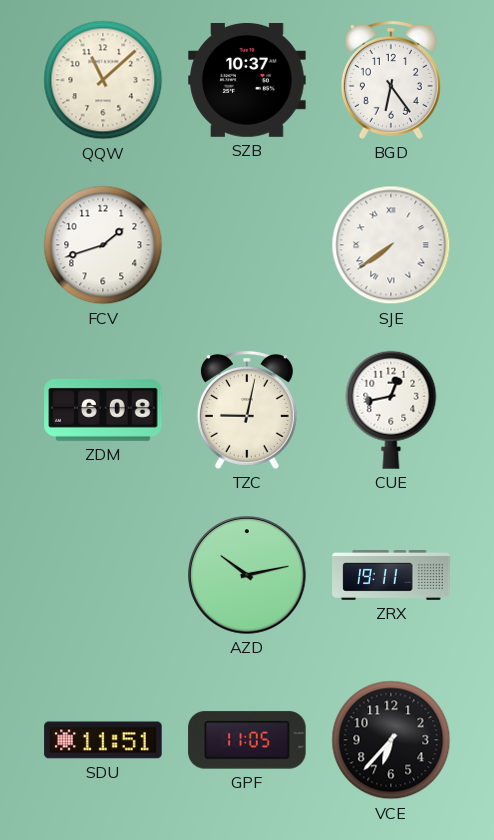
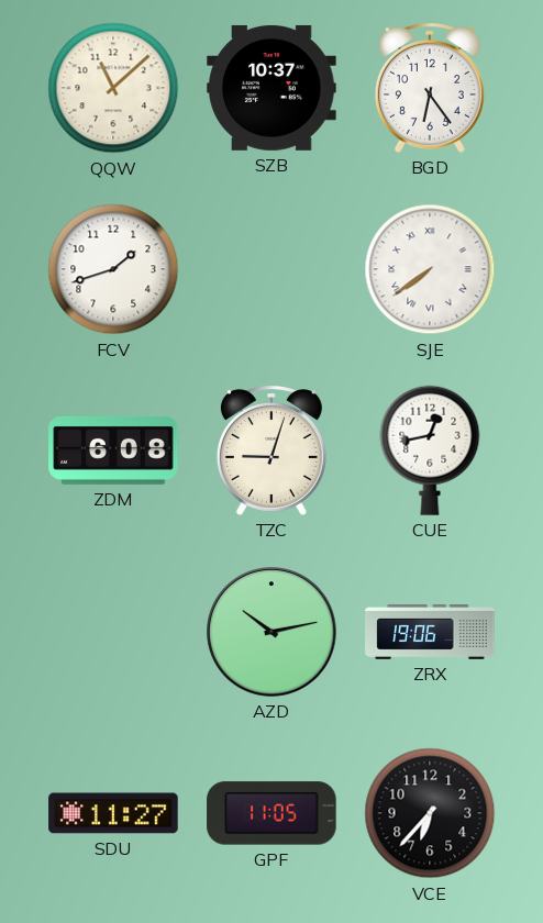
TZC: 9:02 -> 9:03
ZRX: 19:11 -> 19:06
SDU: 11:51 -> 11:27
